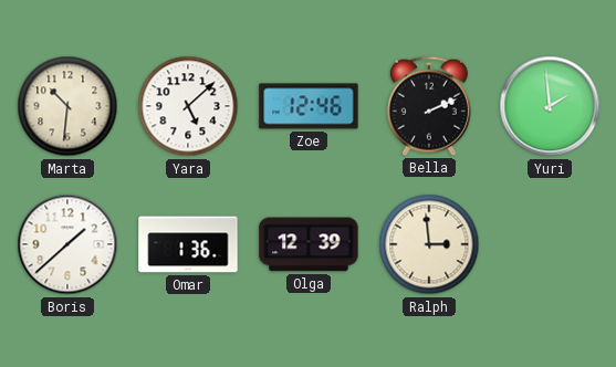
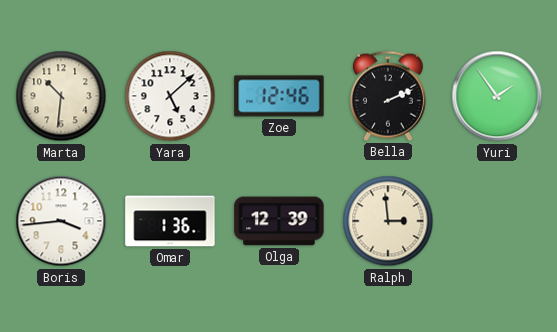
Yuri: 1:59 -> 1:54
Boris: 1:38 -> 3:44
